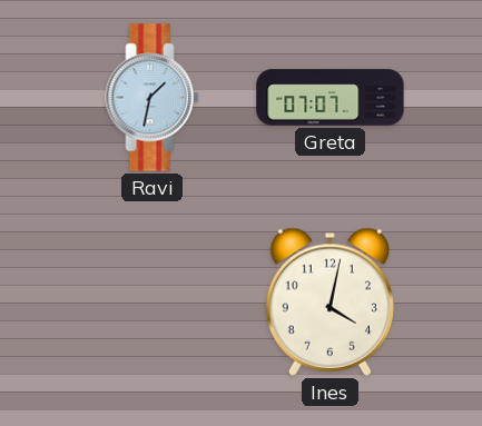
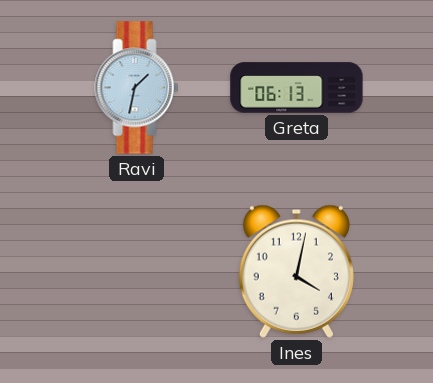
Greta: 07:07 -> 06:13
